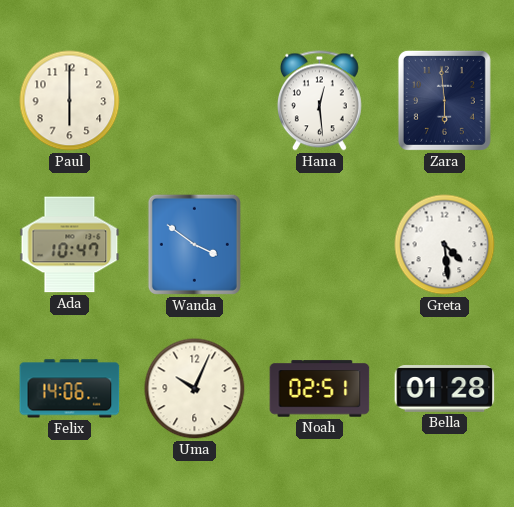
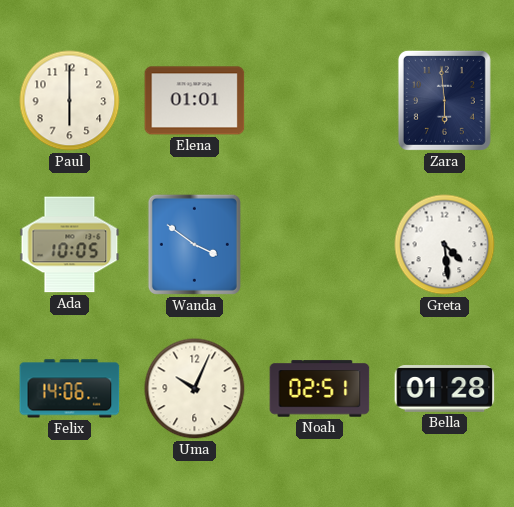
Elena: none -> 01:01
Hana: 12:29 -> none
Ada: 10:47 -> 10:05
